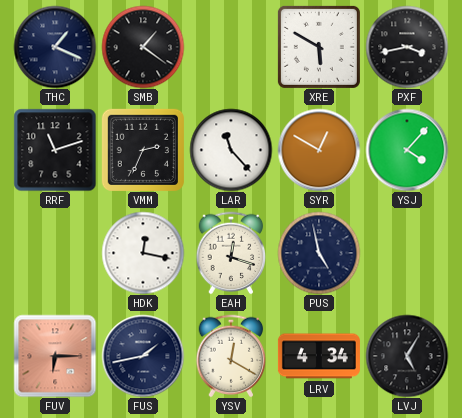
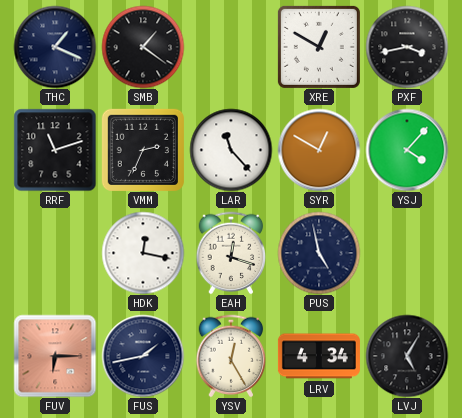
XRE: 5:50 -> 12:50
YSV: 12:20 -> 12:25
